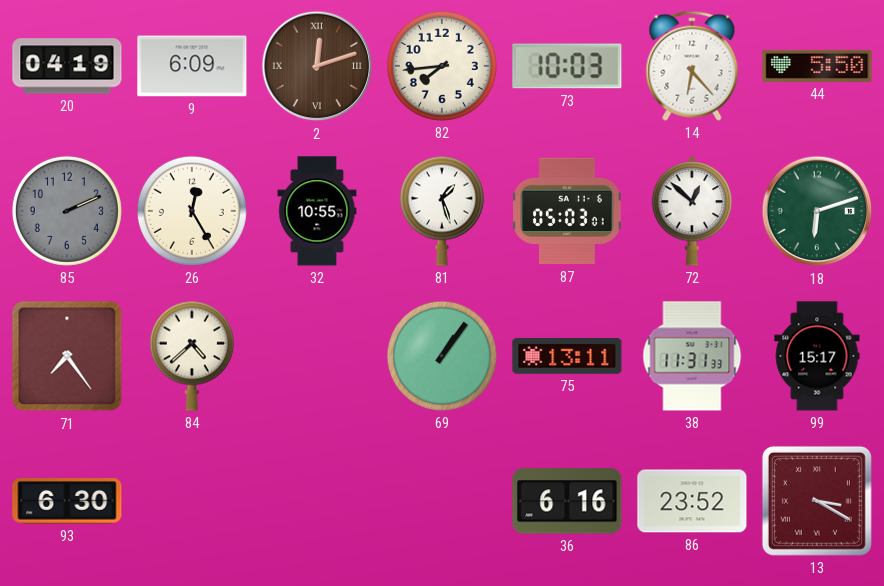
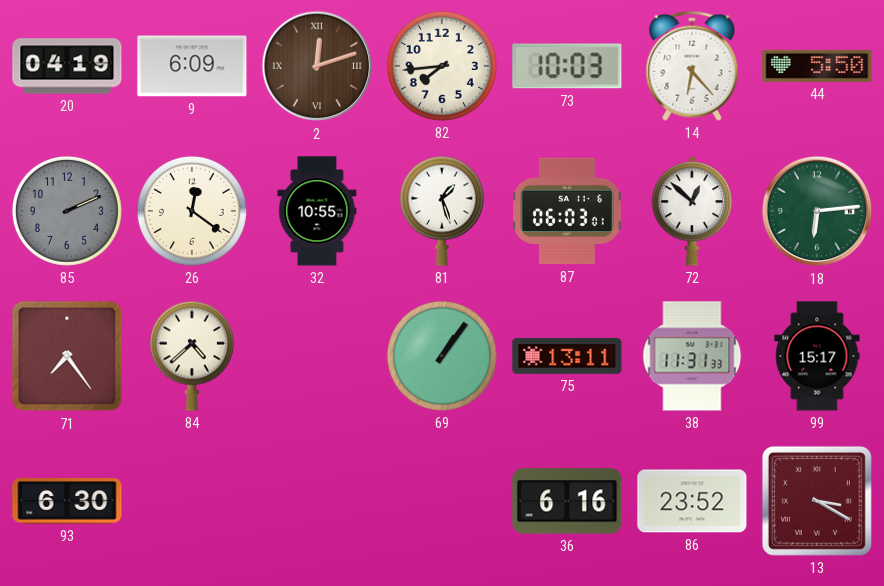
26: 12:25 -> 12:21
87: 05:03 -> 06:03
18: 6:12 -> 6:14
